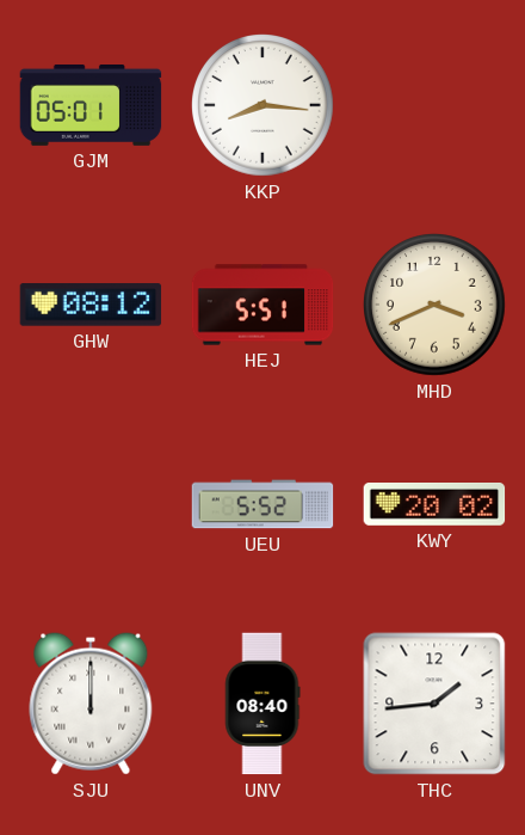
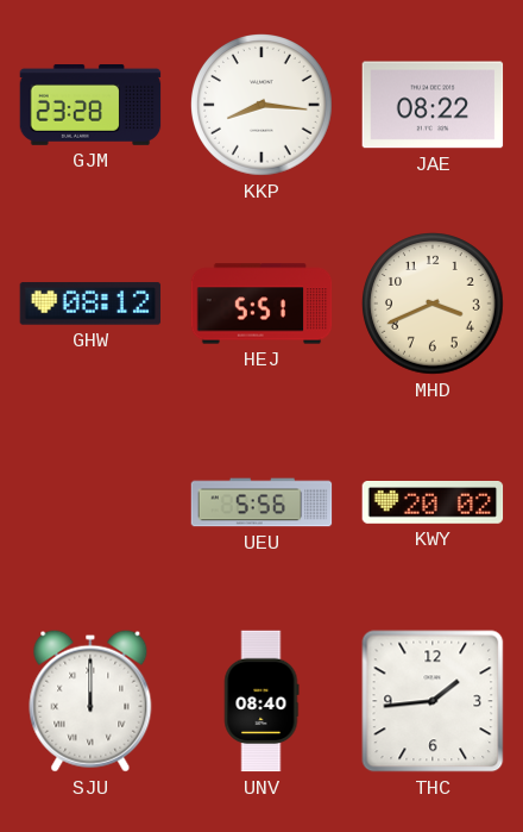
GJM: 05:01 -> 23:28
JAE: none -> 08:22
UEU: 5:52 -> 5:56
